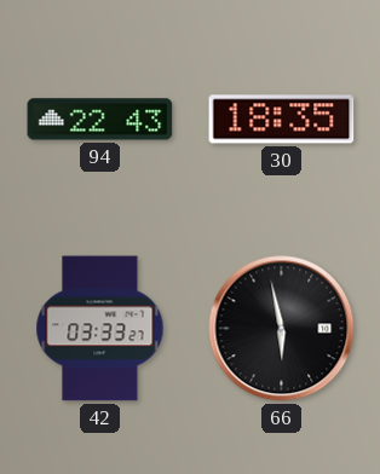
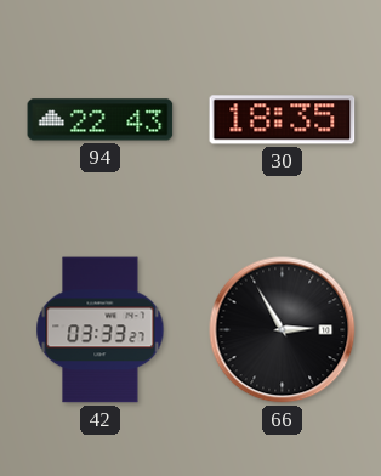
66: 5:58 -> 2:55
